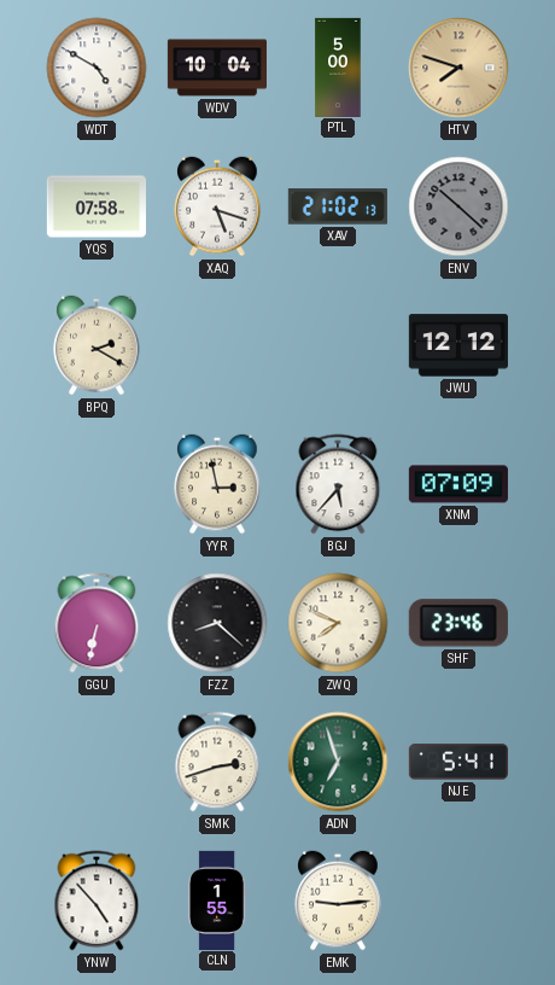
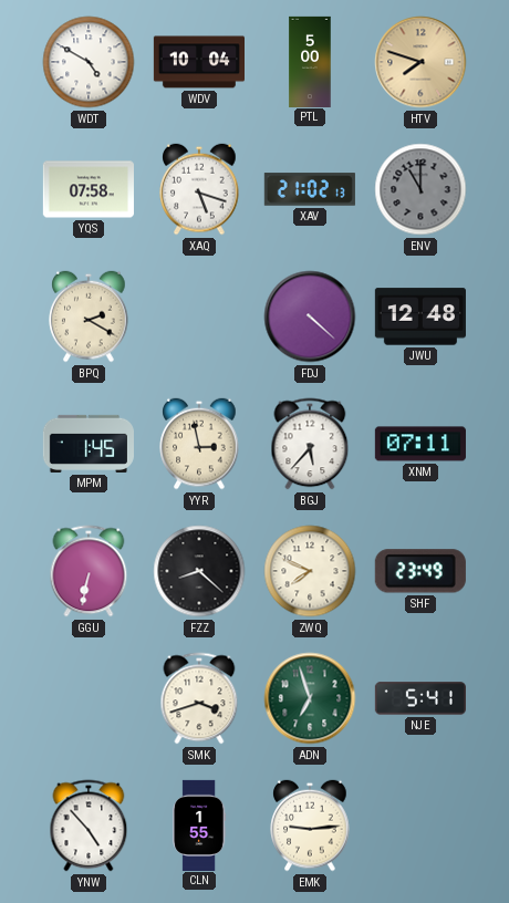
ENV: 10:22 -> 11:00
FDJ: none -> 4:22
JWU: 12:12 -> 12:48
MPM: none -> 1:45
XNM: 07:09 -> 07:11
SHF: 23:46 -> 23:49
SMK: 2:42 -> 3:42
